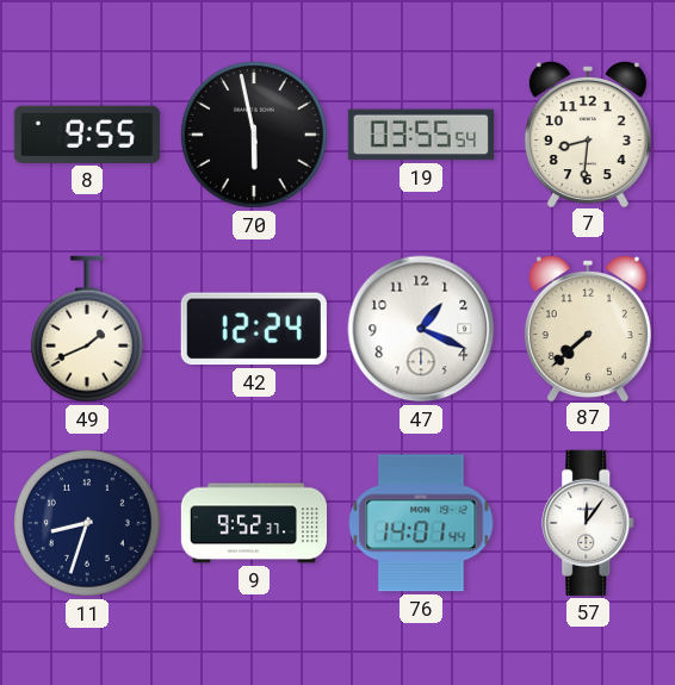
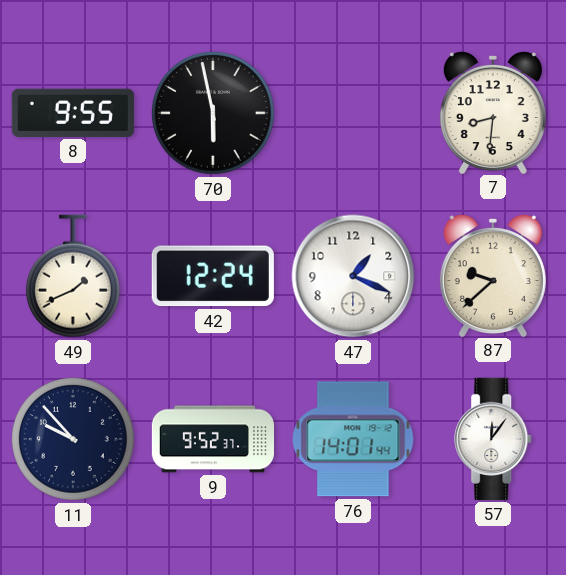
19: 03:55 -> none
87: 7:38 -> 9:38
11: 8:33 -> 9:53
